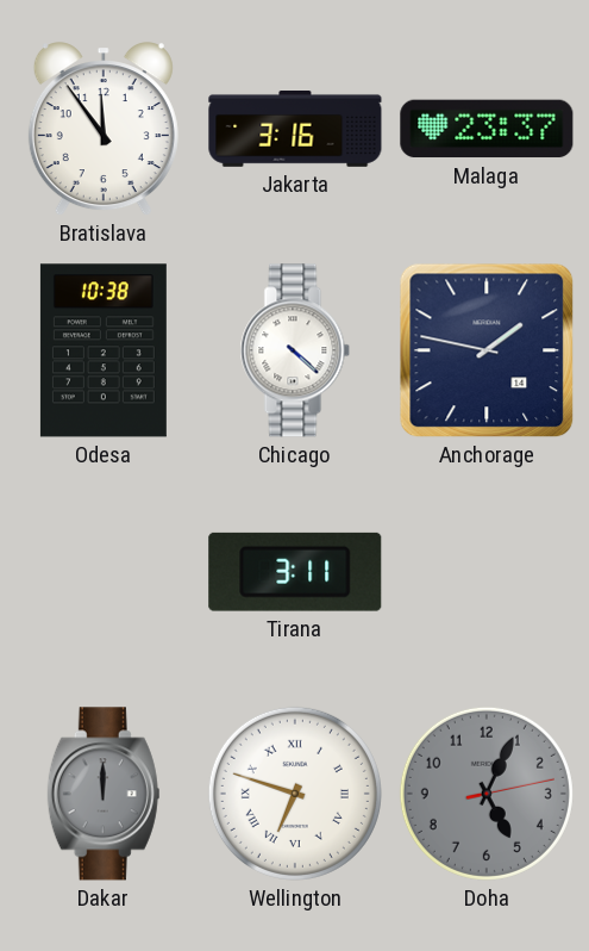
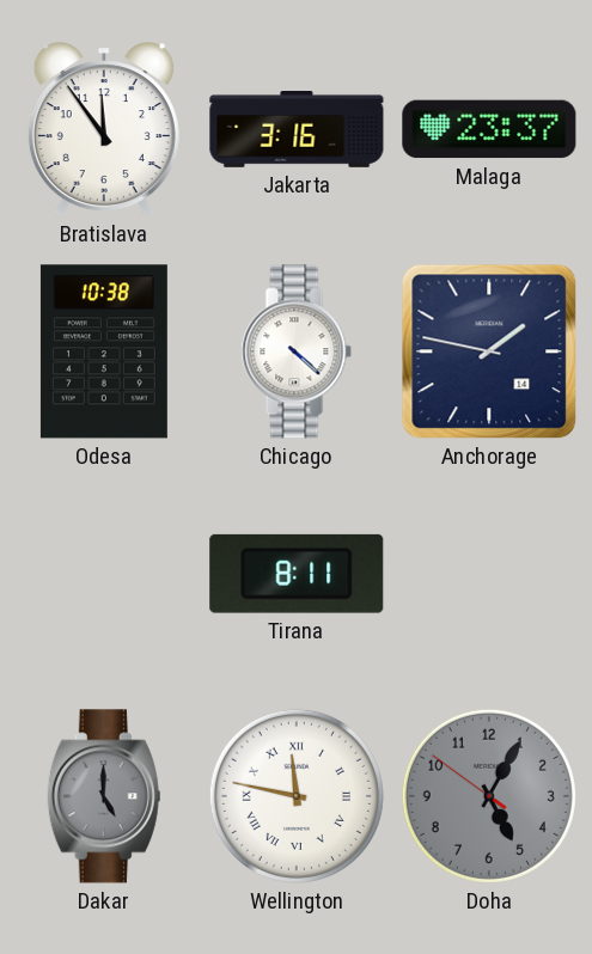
Tirana: 3:11 -> 8:11
Dakar: 12:00 -> 5:00
Wellington: 6:48 -> 11:47
Doha: 5:04:13 -> 5:04:51
